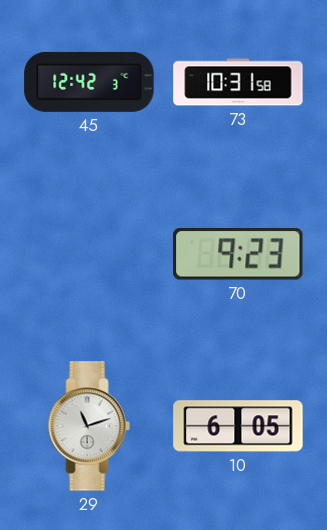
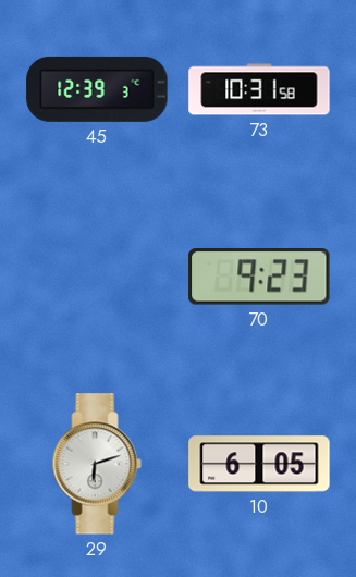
45: 12:42 -> 12:39
29: 11:12 -> 6:12
